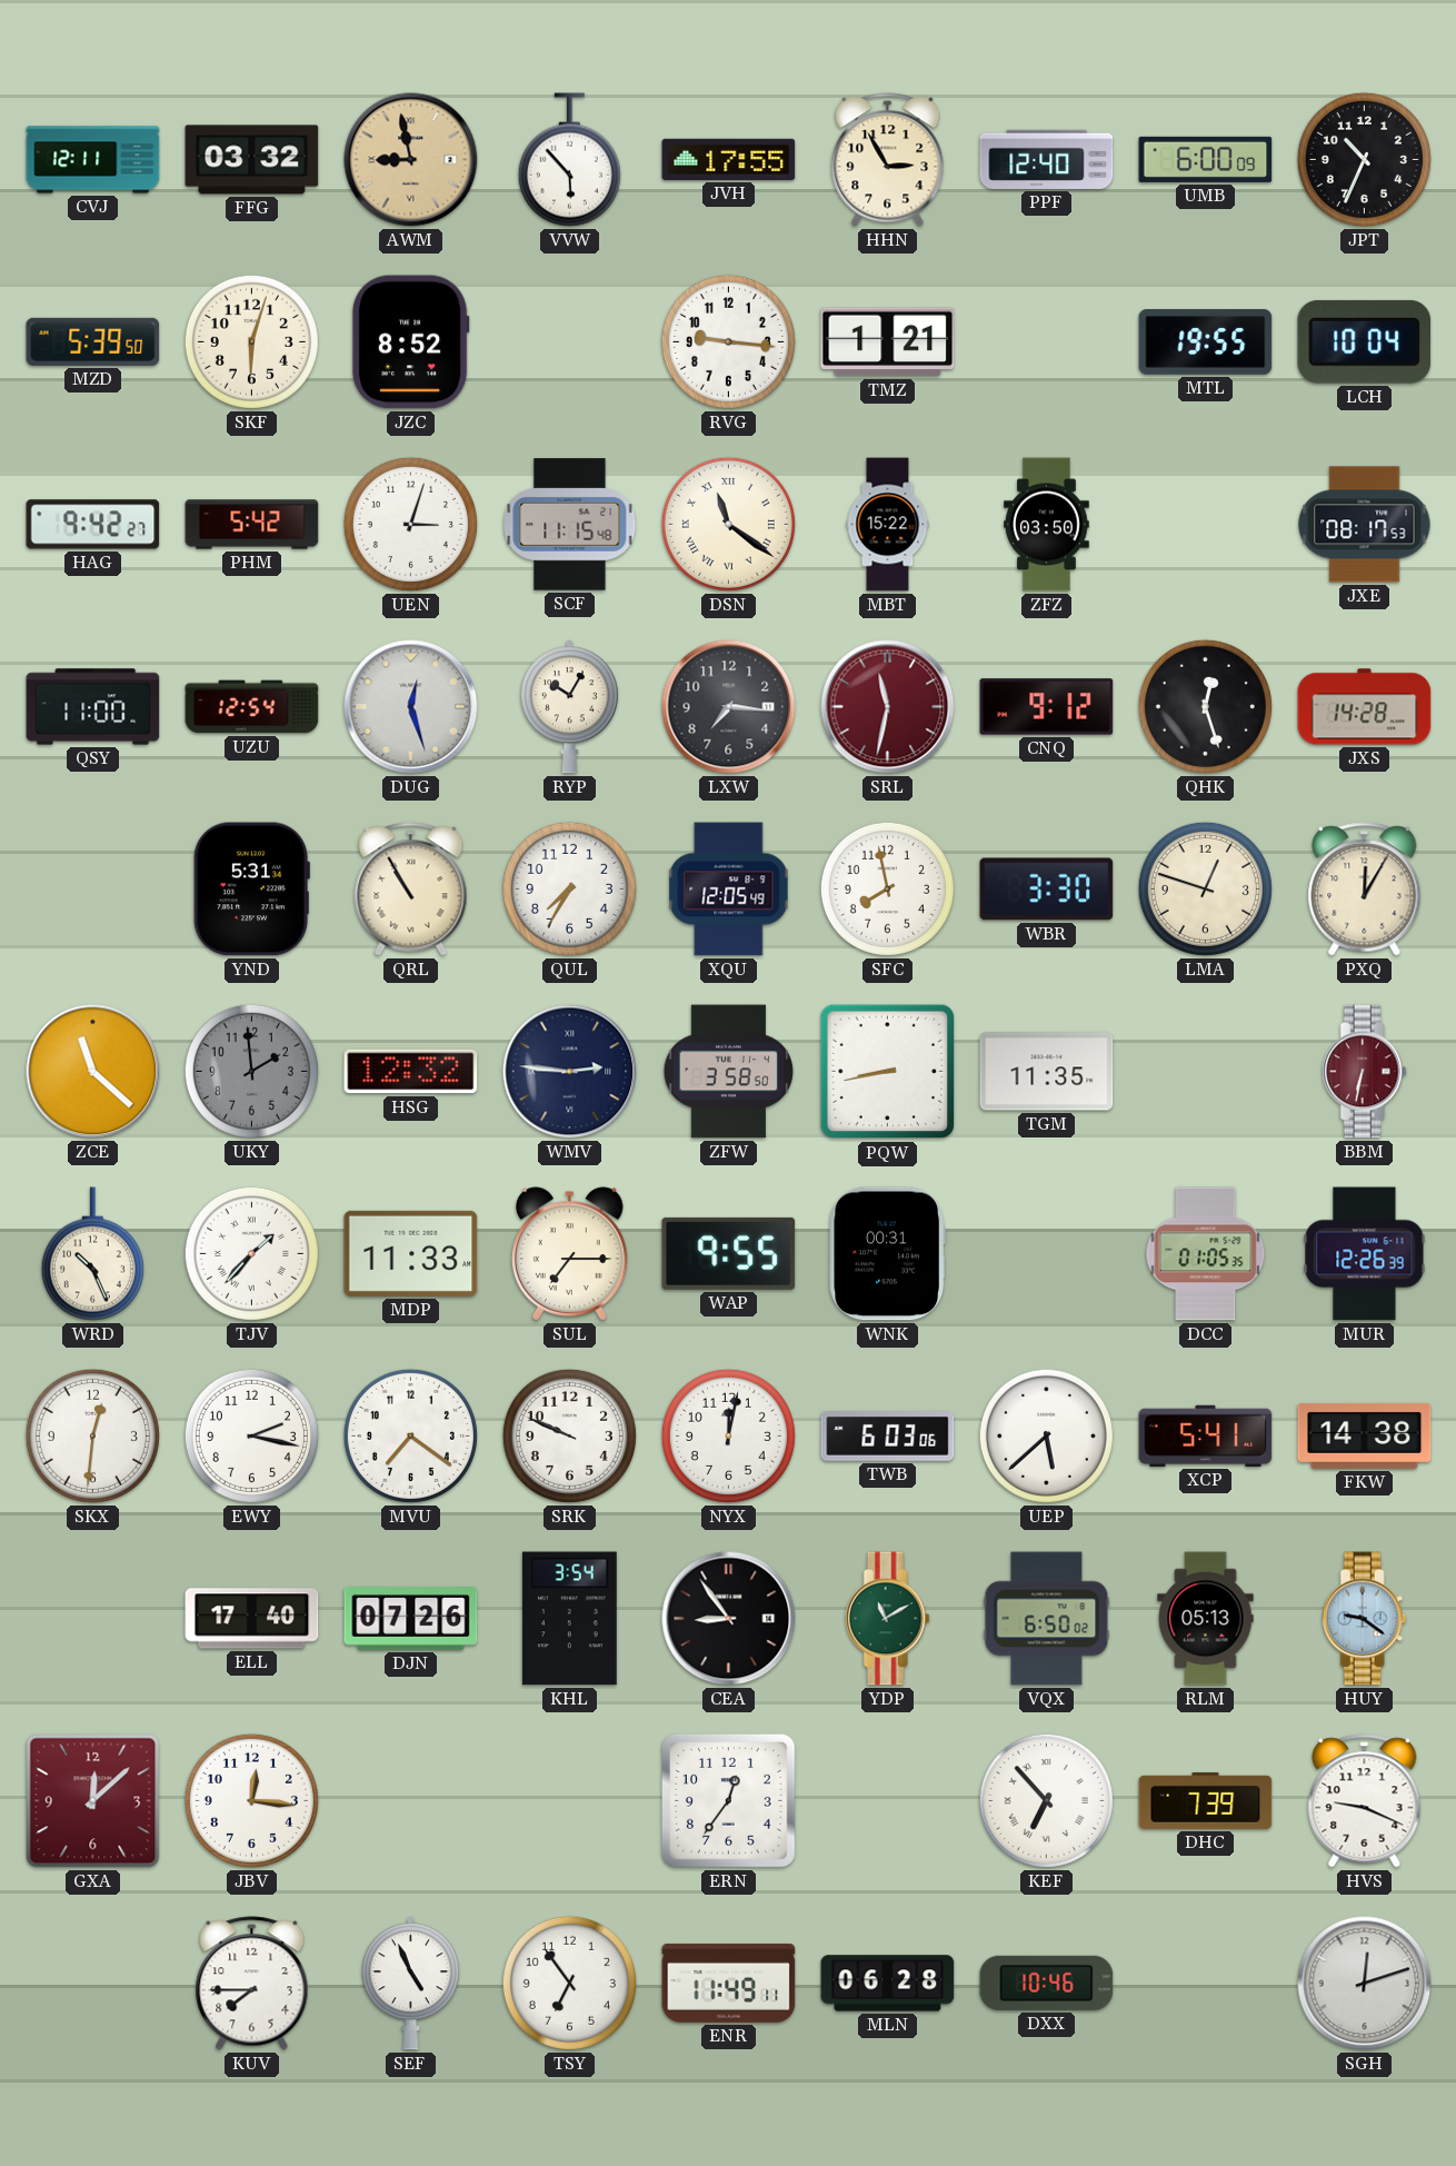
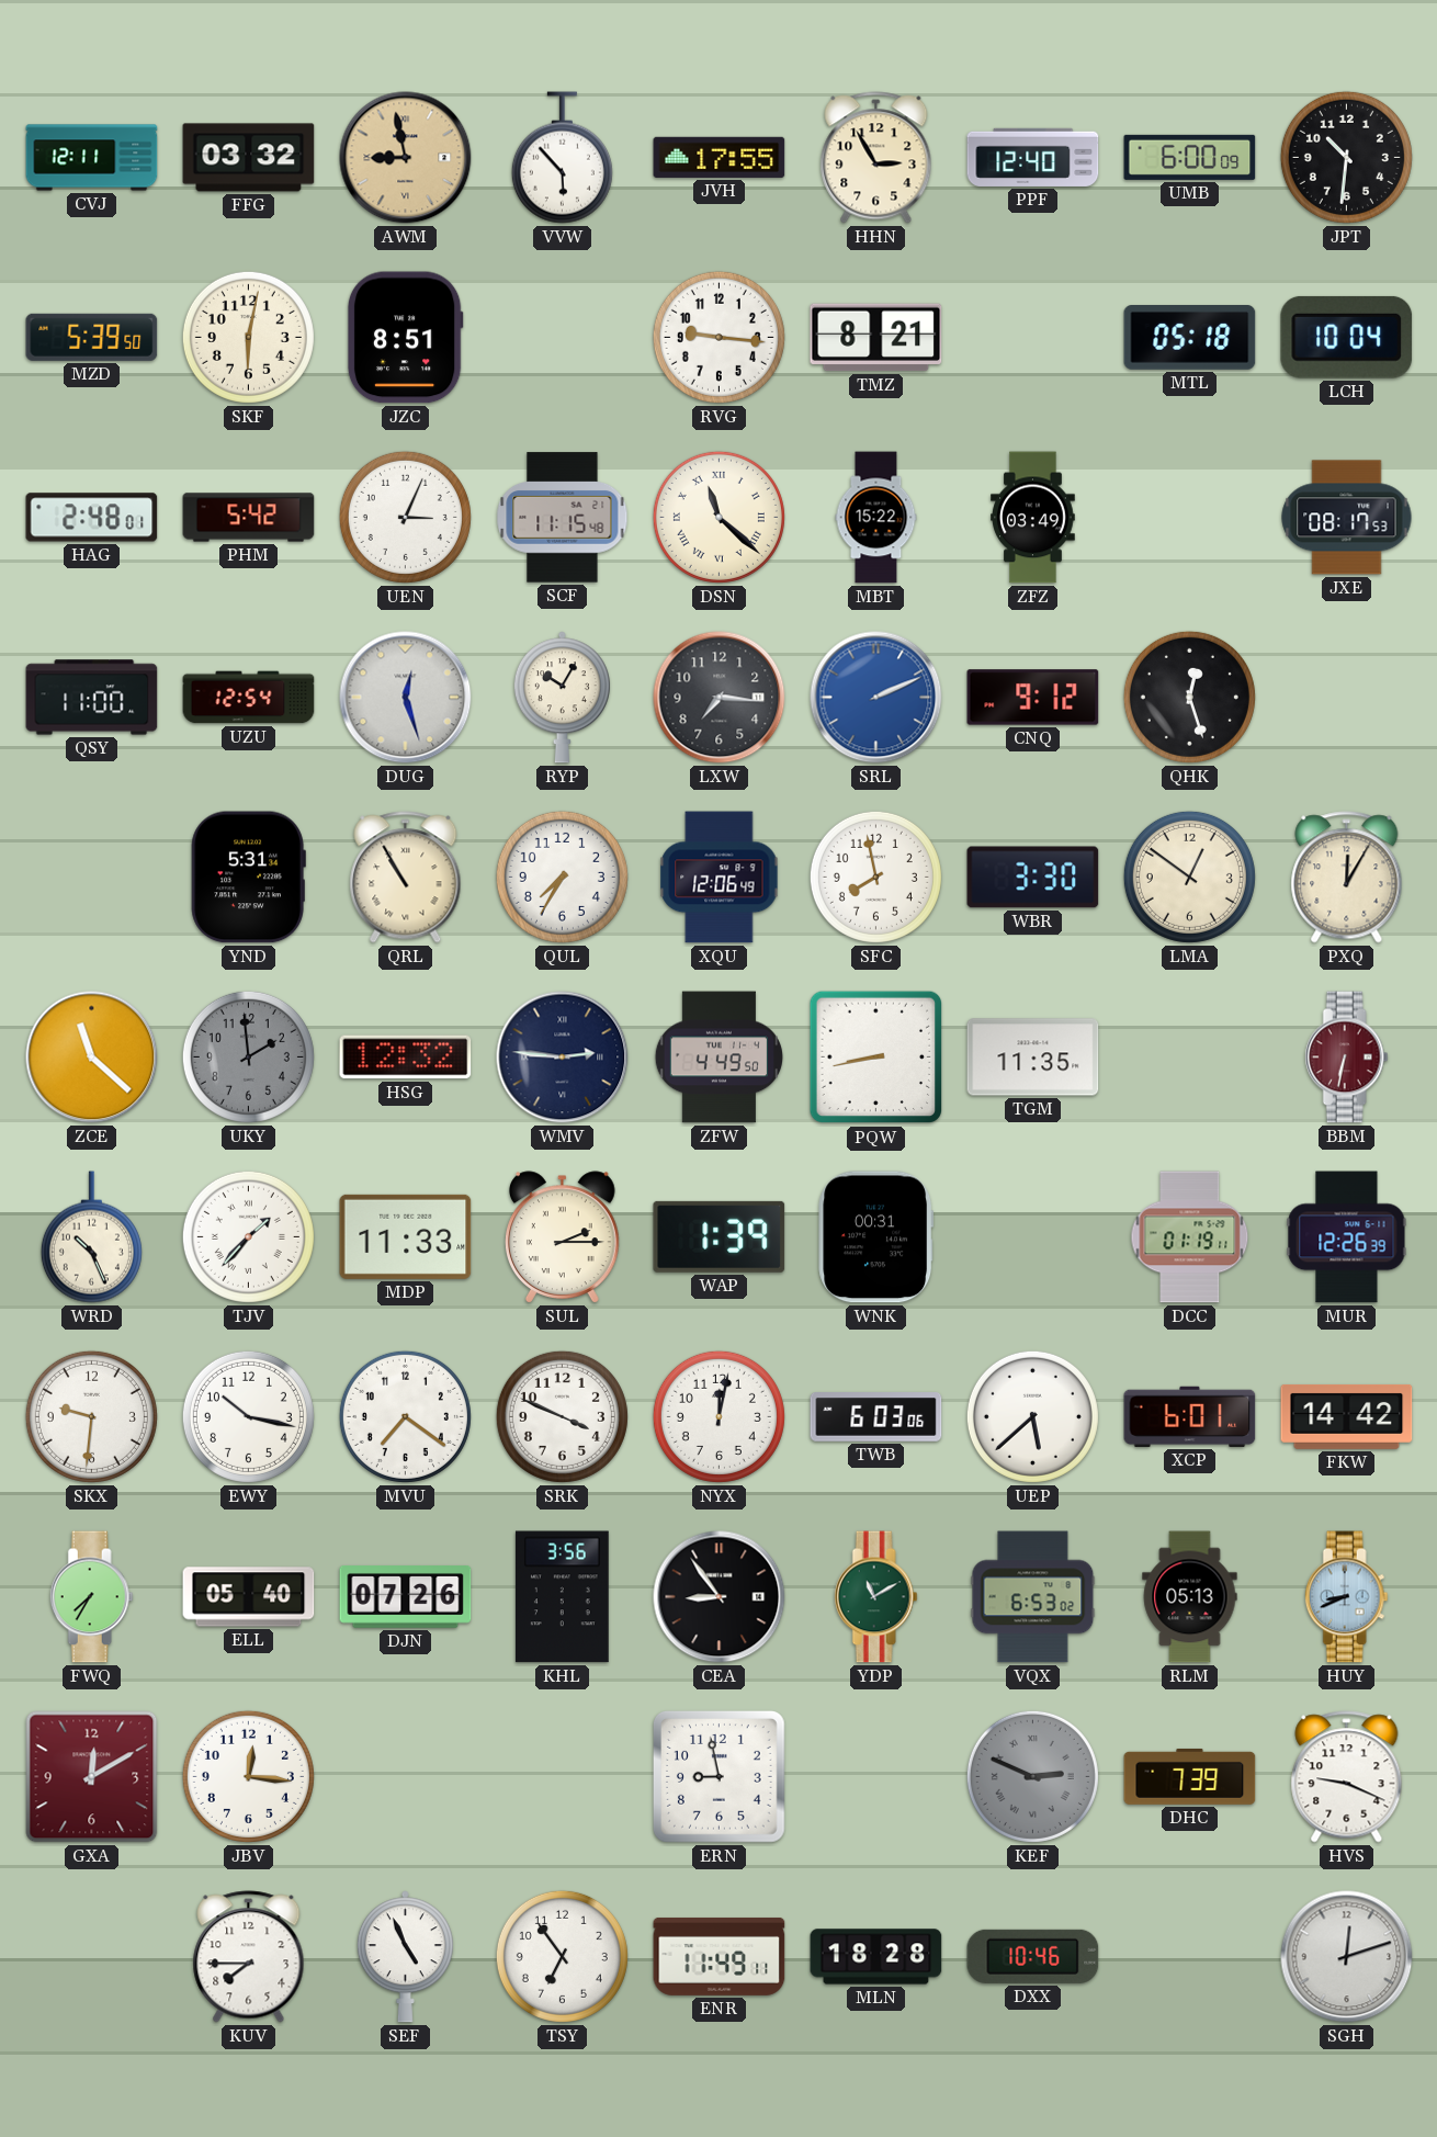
JPT: 10:34 -> 10:31
SKF: 6:03 -> 6:02
JZC: 8:52 -> 8:51
TMZ: 1:21 -> 8:21
MTL: 19:55 -> 05:18
HAG: 9:42 -> 2:48
UEN: 3:03 -> 3:04
DSN: 11:21 -> 11:22
ZFZ: 03:50 -> 03:49
SRL: 11:32 -> 2:11
SRL dial: burgundy -> blue
JXS: 14:28 -> none
XQU: 12:05 -> 12:06
LMA: 12:48 -> 12:51
ZFW: 3:58 -> 4:49
SUL: 7:15 -> 2:15
WAP: 9:55 -> 1:39
DCC: 01:05 -> 01:19
SKX: 12:31 -> 9:31
EWY: 2:17 -> 10:17
SRK: 9:49 -> 3:49
XCP: 5:41 -> 6:01
FKW: 14:38 -> 14:42
FWQ: none -> 7:35
ELL: 17:40 -> 05:40
KHL: 3:54 -> 3:56
VQX: 6:50 -> 6:53
HUY: 9:21 -> 8:41
GXA: 12:08 -> 12:10
ERN: 12:36 -> 8:58
KEF: 6:53 -> 2:49
KEF dial: white -> grey
MLN: 06:28 -> 18:28
